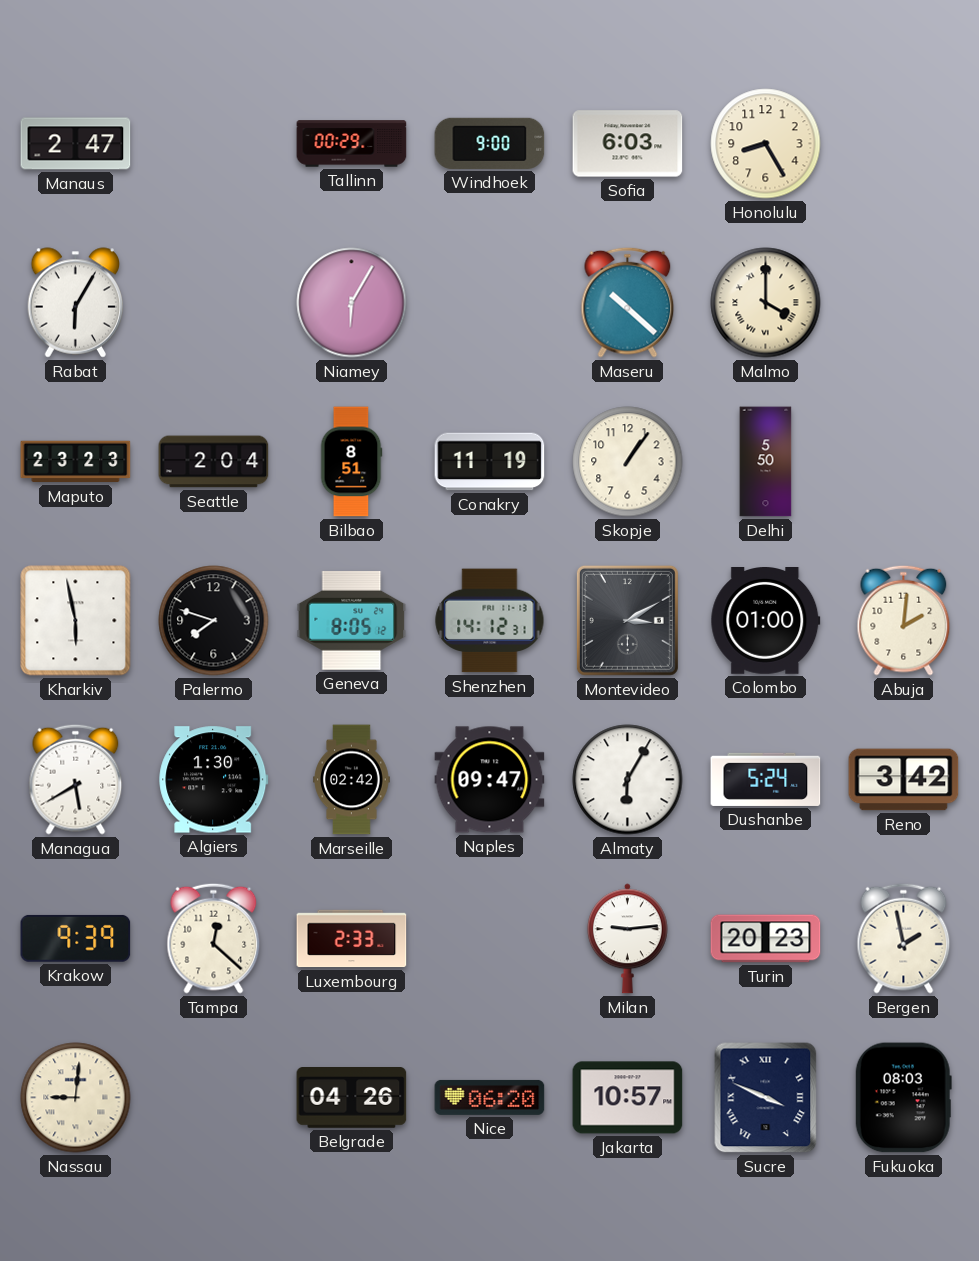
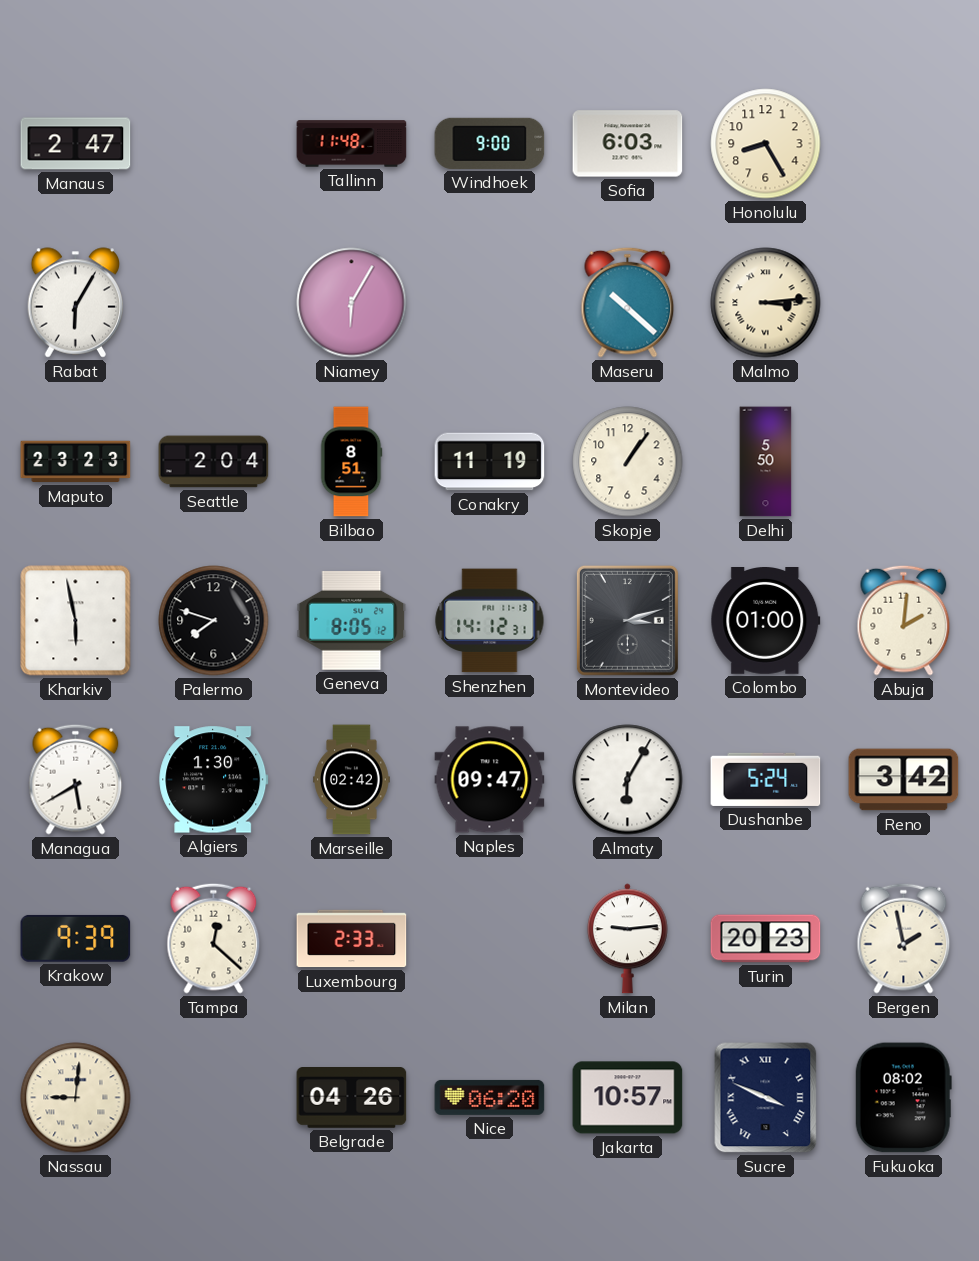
Tallinn: 00:29 -> 11:48
Malmo: 4:00 -> 3:14
Montevideo: 3:10 -> 3:12
Fukuoka: 08:03 -> 08:02
